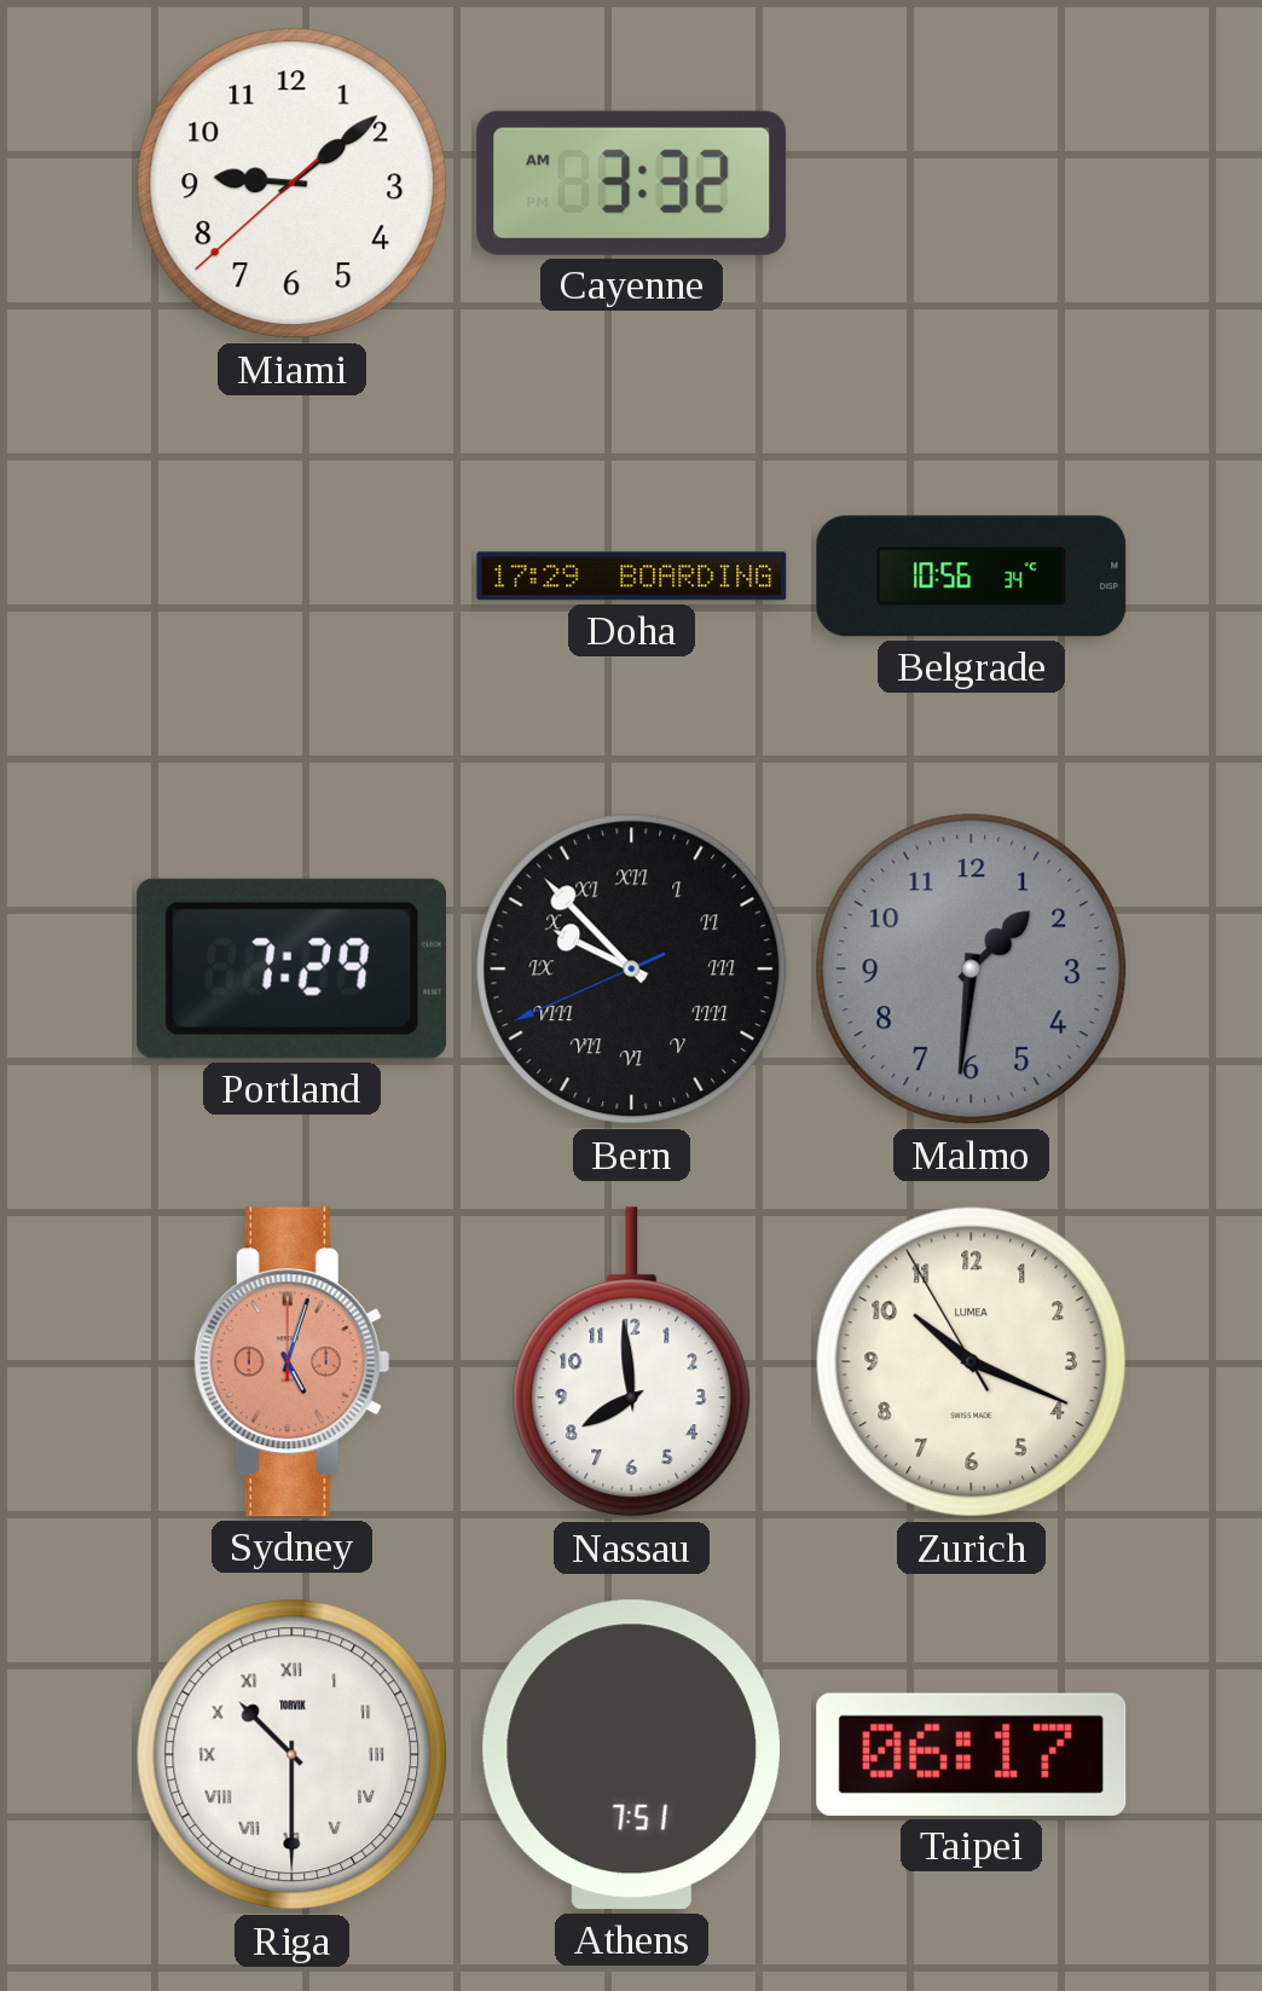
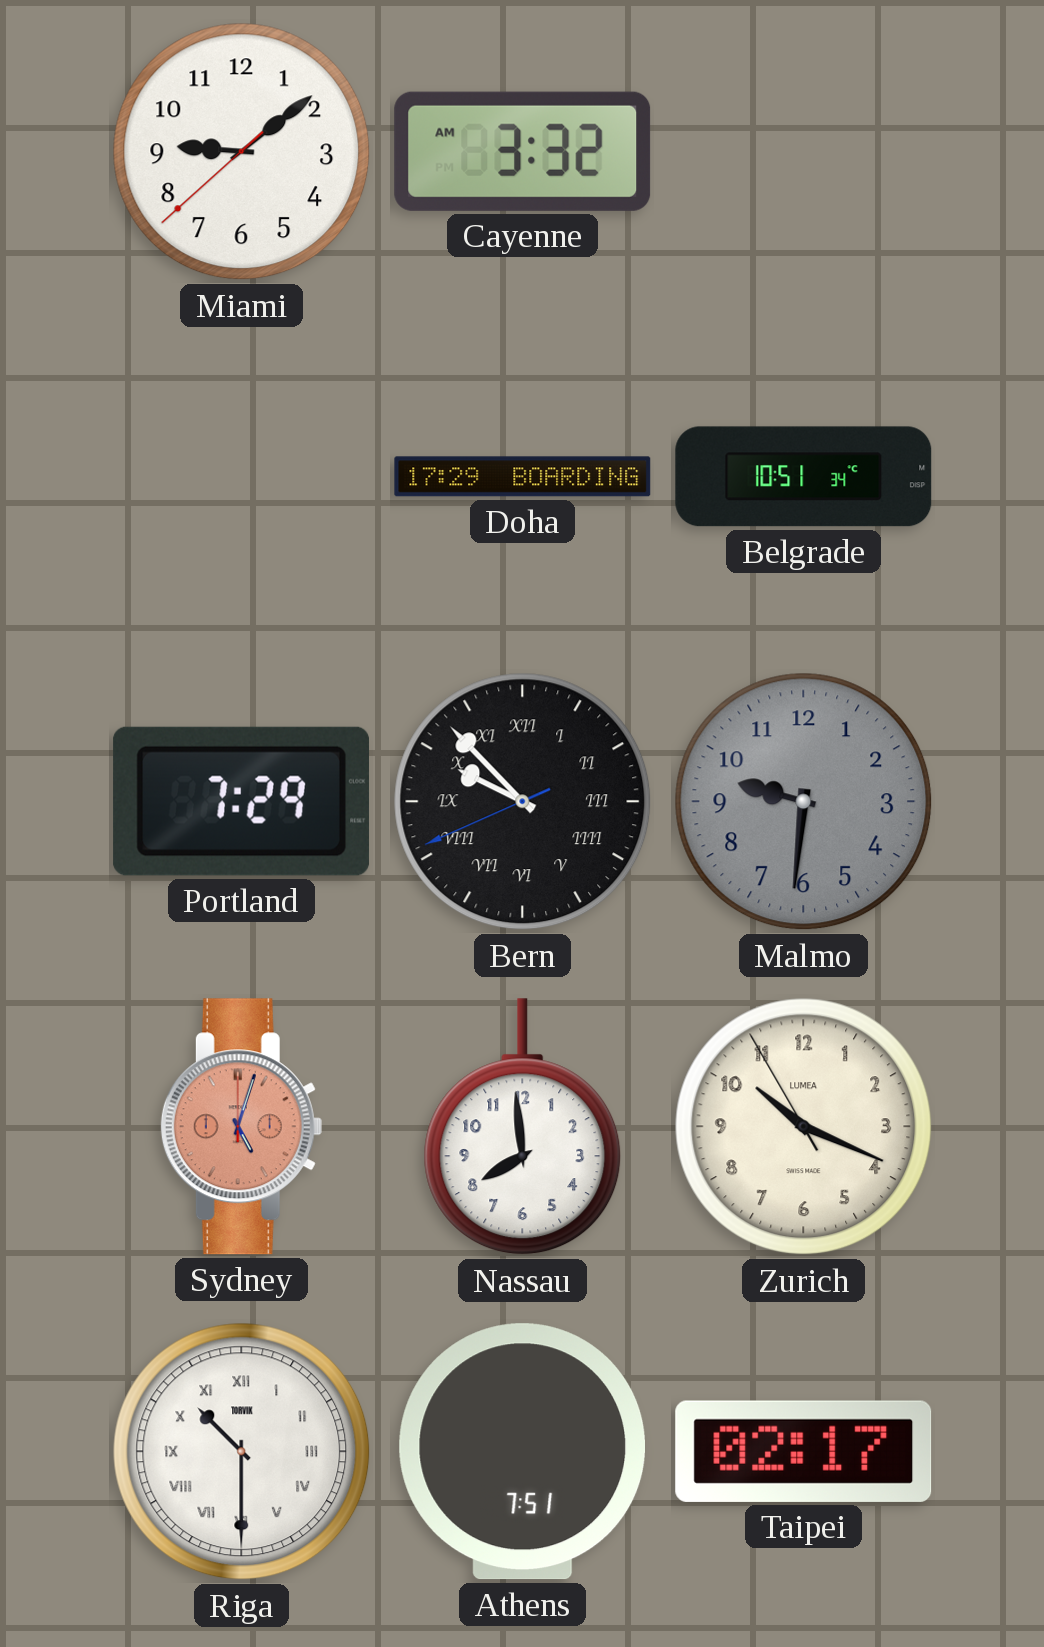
Belgrade: 10:56 -> 10:51
Malmo: 1:31 -> 9:31
Taipei: 06:17 -> 02:17
